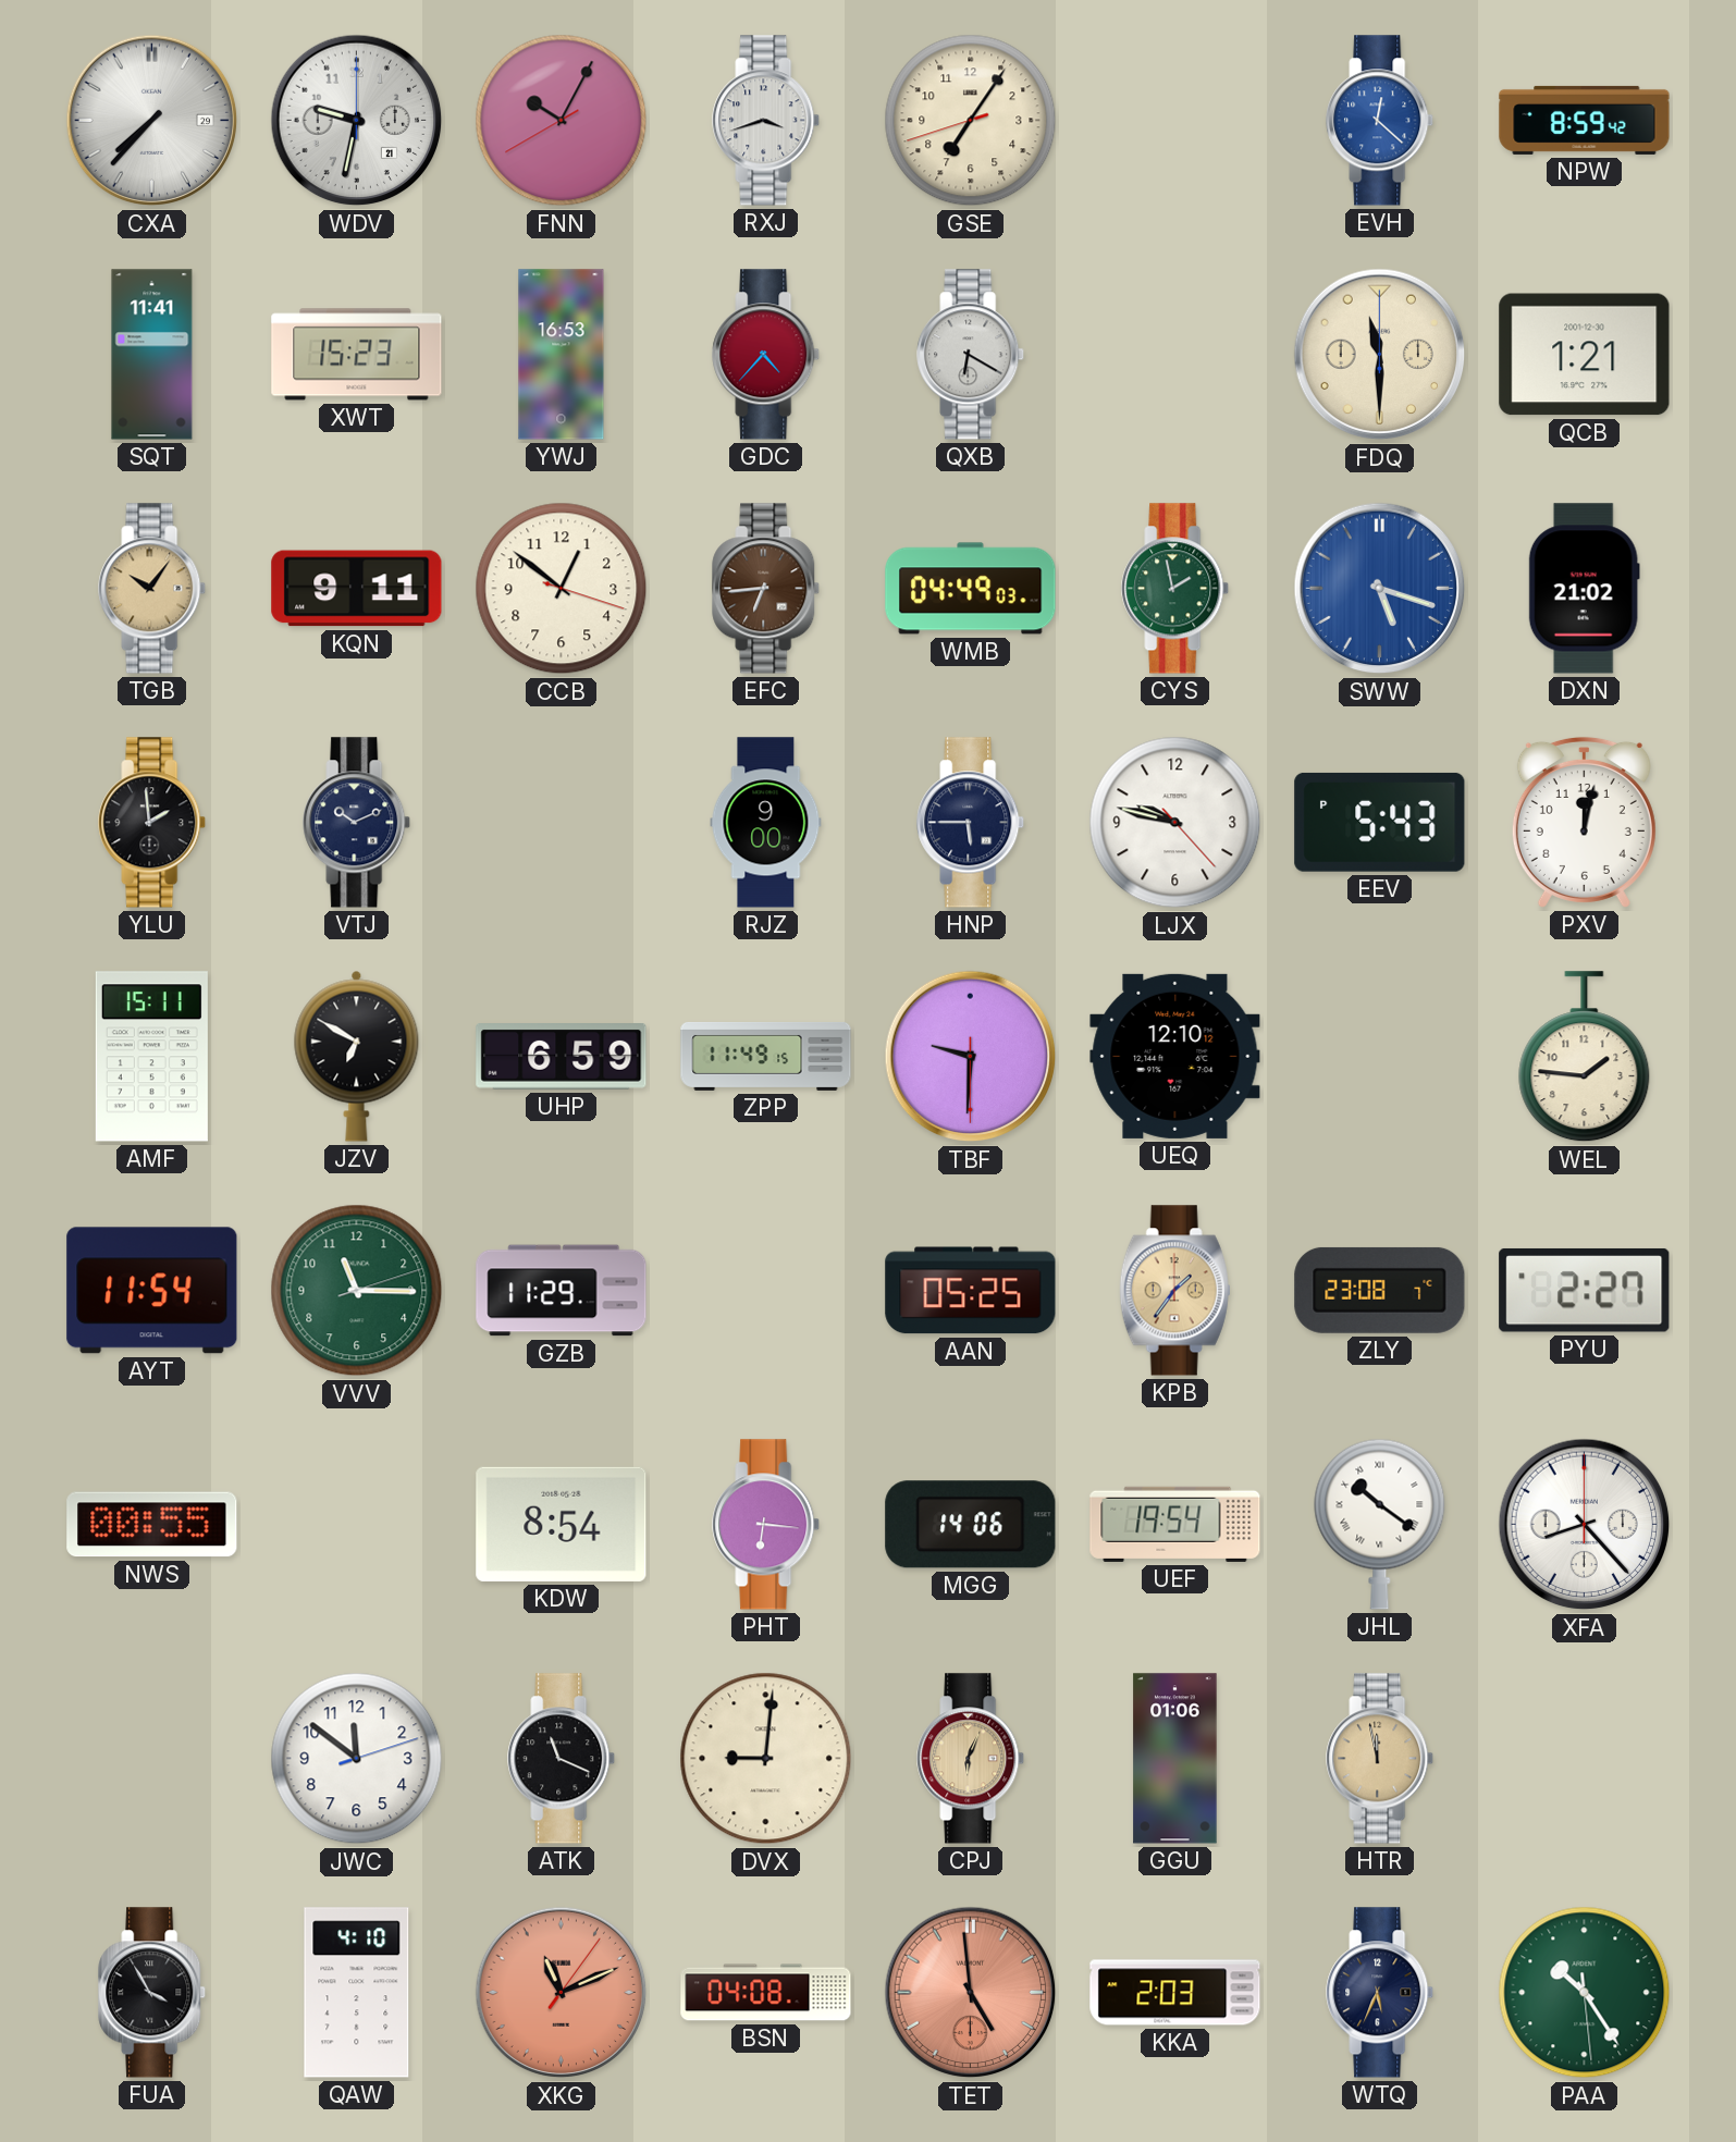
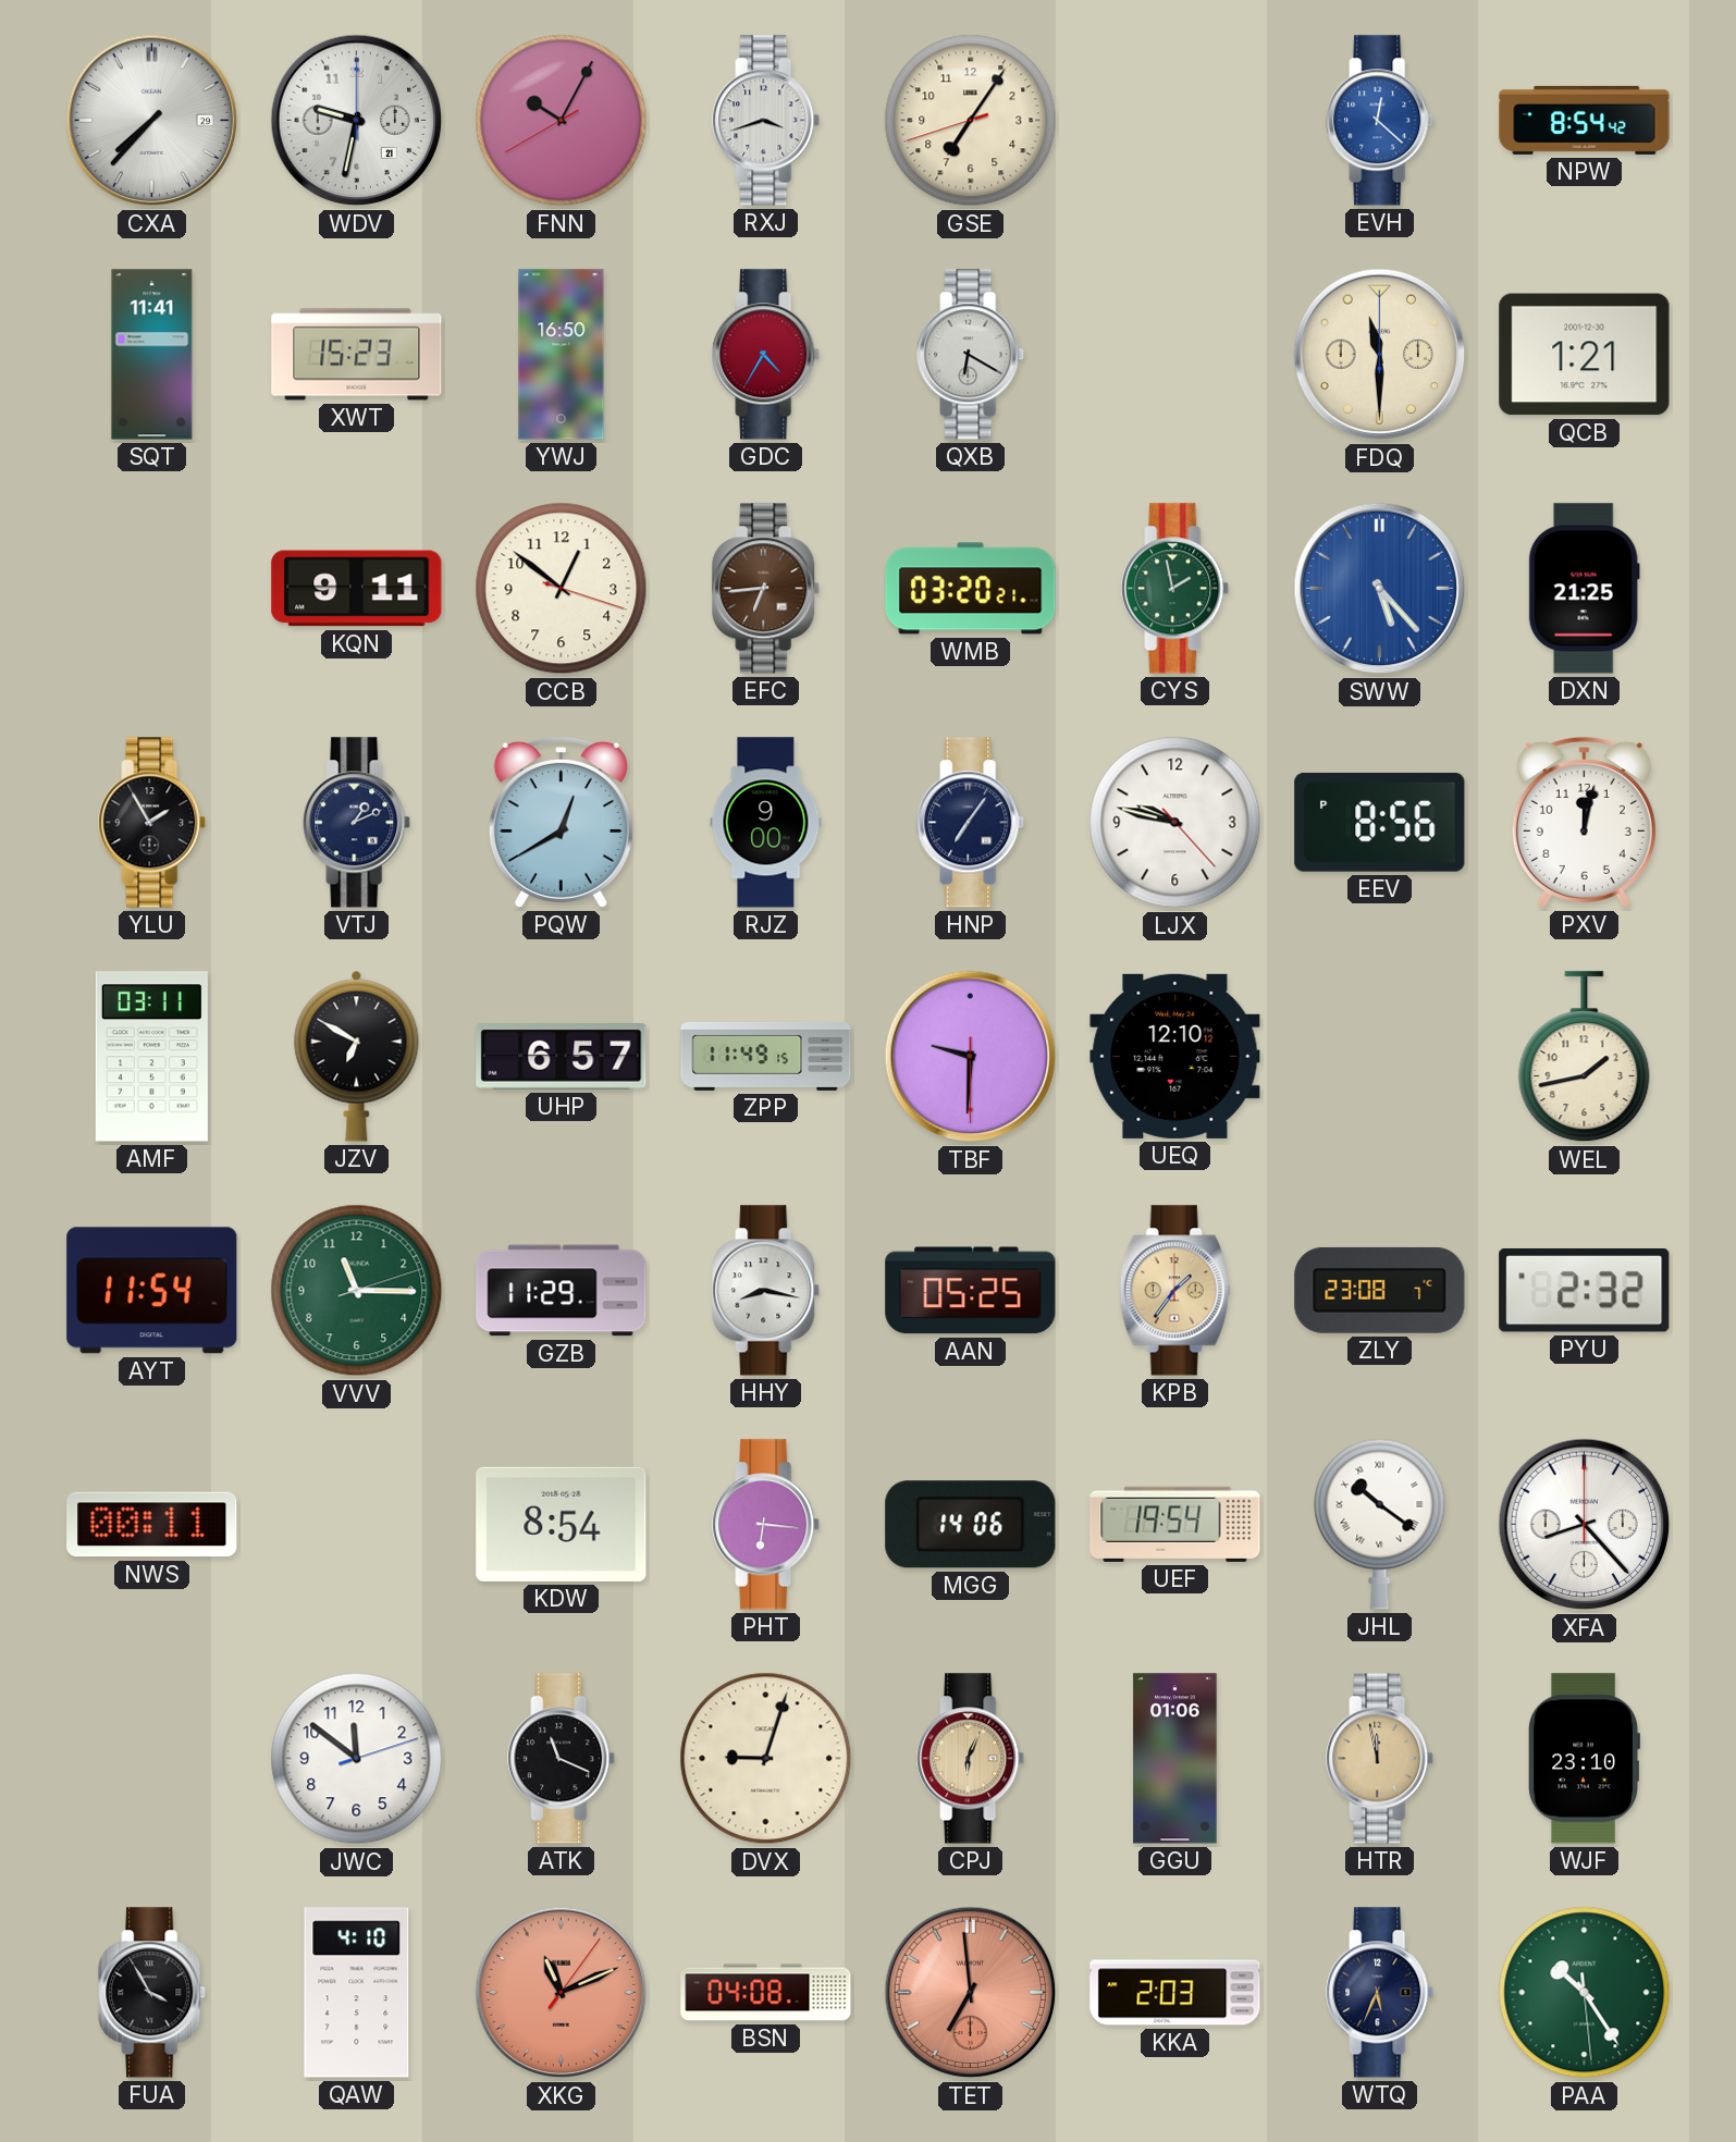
NPW: 8:59 -> 8:54
YWJ: 16:53 -> 16:50
GDC: 4:37 -> 4:35
TGB: 10:06 -> none
WMB: 04:49 -> 03:20
SWW: 5:18 -> 5:23
DXN: 21:02 -> 21:25
YLU: 1:59 -> 1:55
VTJ: 10:11 -> 1:11
PQW: none -> 12:40
HNP: 5:45 -> 7:06
EEV: 5:43 -> 8:56
AMF: 15:11 -> 03:11
UHP: 6:59 -> 6:57
WEL: 1:46 -> 1:43
HHY: none -> 8:17
PYU: 2:27 -> 2:32
NWS: 00:55 -> 00:11
DVX: 9:01 -> 9:03
WJF: none -> 23:10
TET: 4:59 -> 6:59
